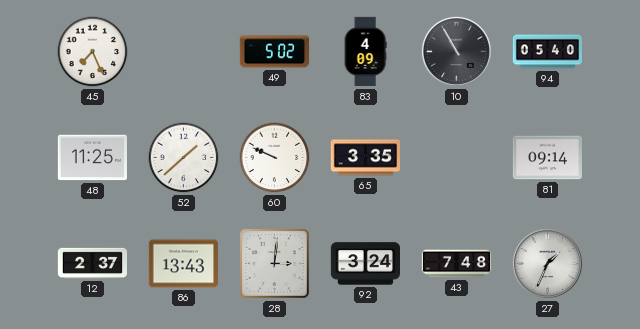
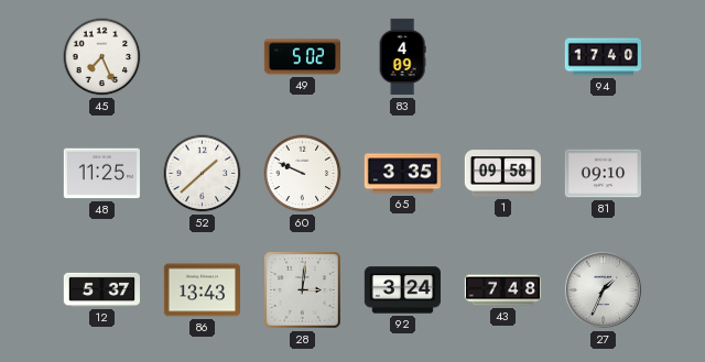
10: 10:55 -> none
94: 05:40 -> 17:40
1: none -> 09:58
81: 09:14 -> 09:10
12: 2:37 -> 5:37
